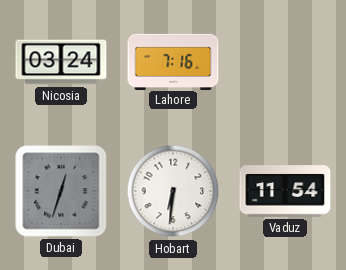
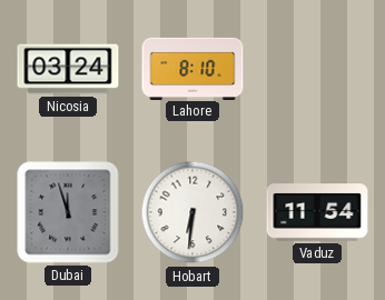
Lahore: 7:16 -> 8:10
Dubai: 12:33 -> 11:57
